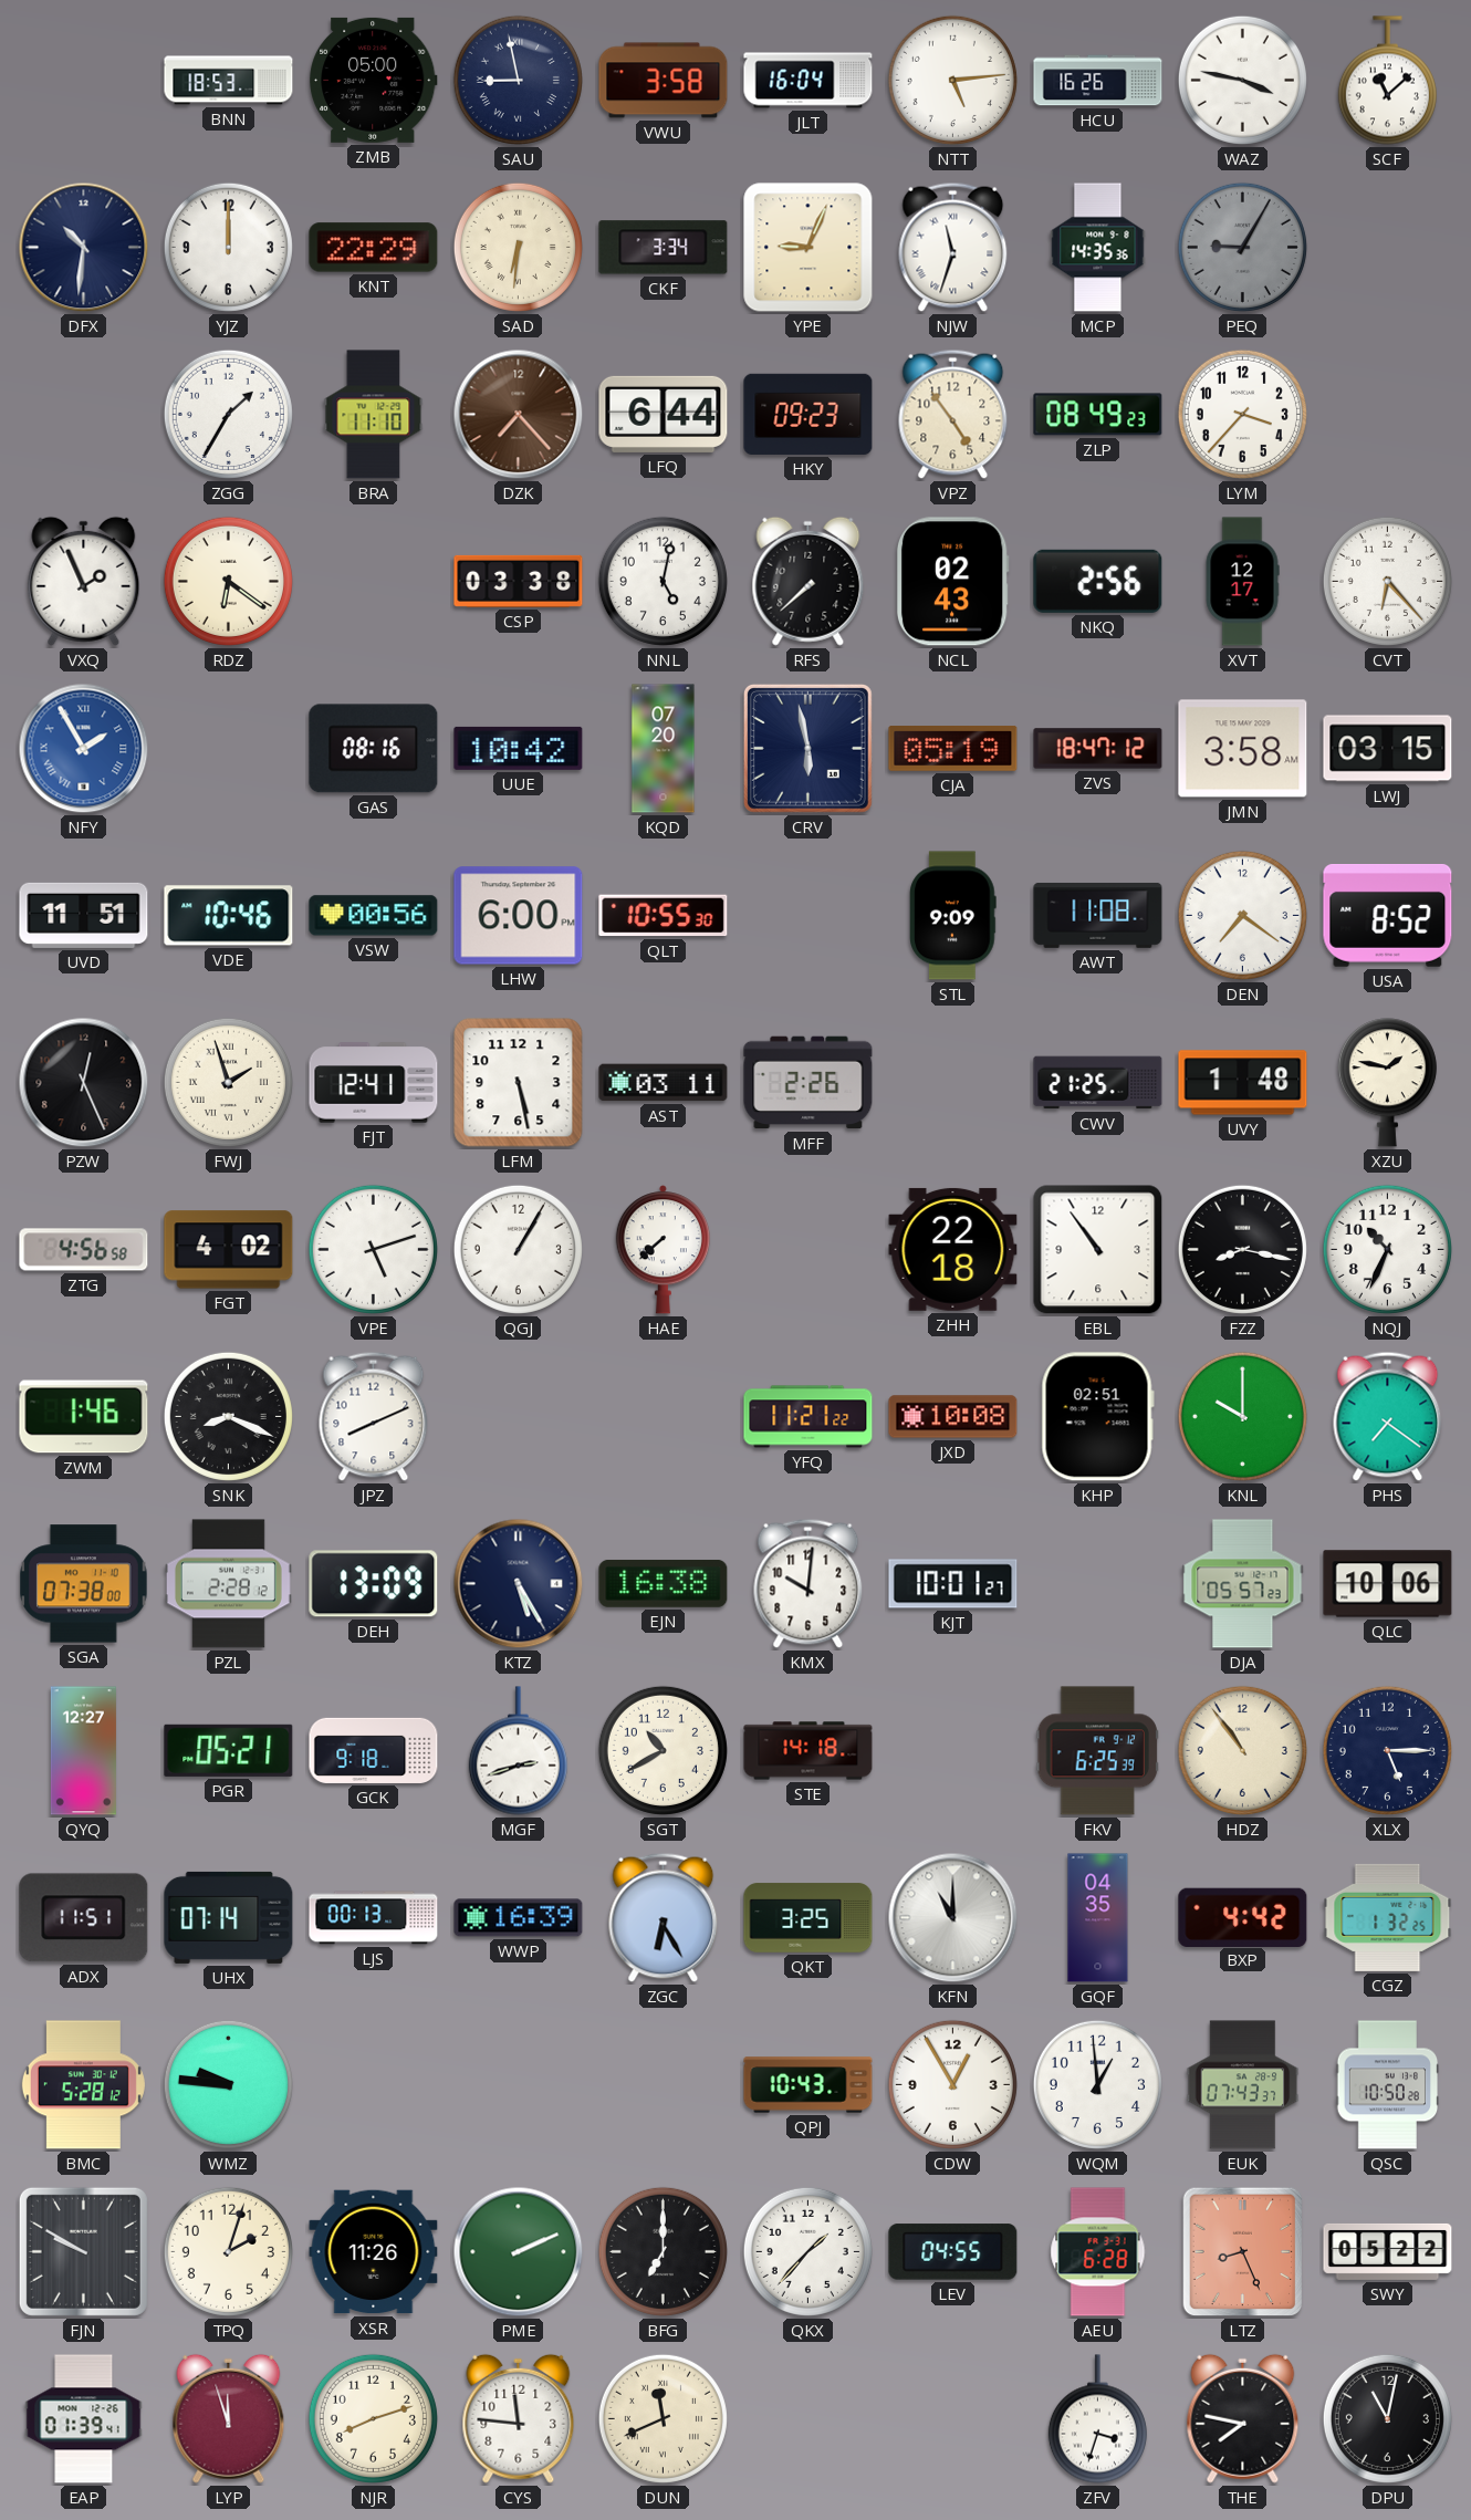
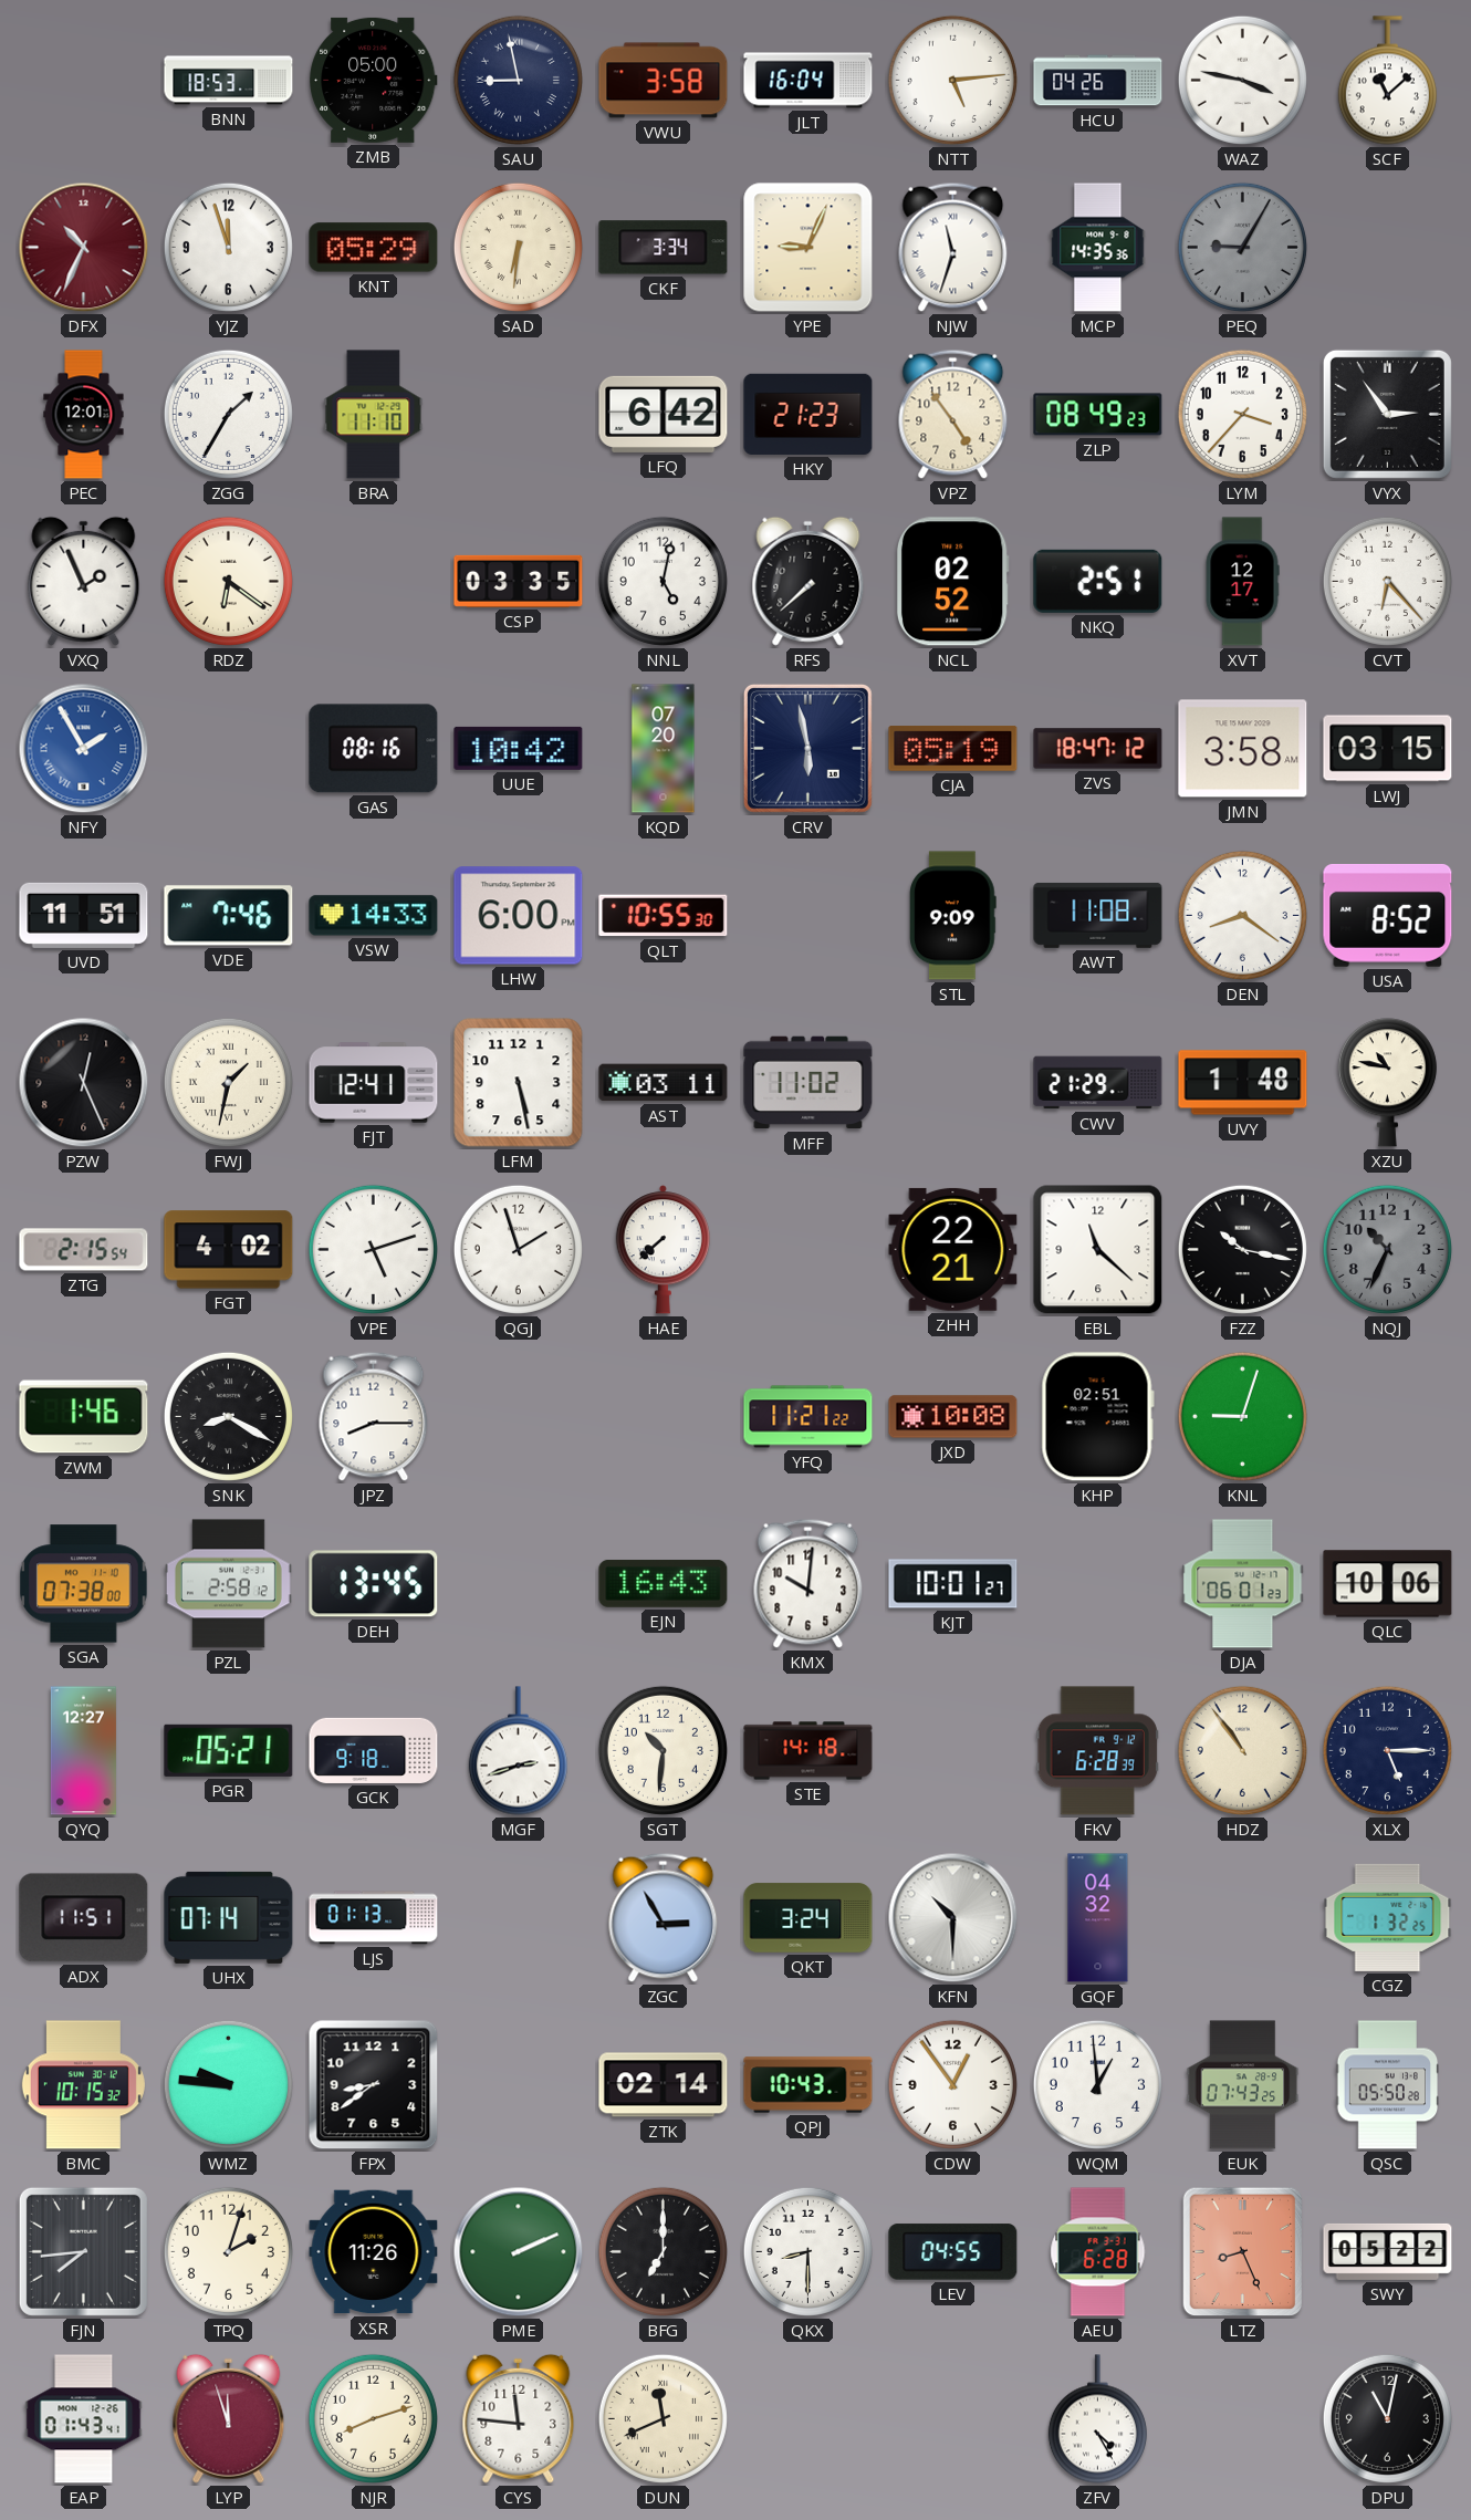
HCU: 16:26 -> 04:26
DFX: 10:31 -> 10:34
DFX dial: navy -> burgundy
YJZ: 12:00 -> 11:57
KNT: 22:29 -> 05:29
PEC: none -> 12:01
DZK: 7:23 -> none
LFQ: 6:44 -> 6:42
HKY: 09:23 -> 21:23
VYX: none -> 2:54
CSP: 03:38 -> 03:35
NCL: 02:43 -> 02:52
NKQ: 2:56 -> 2:51
VDE: 10:46 -> 7:46
VSW: 00:56 -> 14:33
DEN: 7:21 -> 8:21
FWJ: 1:57 -> 1:32
MFF: 2:26 -> 11:02
CWV: 21:25 -> 21:29
XZU: 1:47 -> 10:47
ZTG: 4:56 -> 2:15
QGJ: 1:05 -> 1:57
ZHH: 22:18 -> 22:21
EBL: 10:54 -> 11:22
FZZ: 8:17 -> 10:17
NQJ dial: white -> grey
SNK: 8:19 -> 8:20
JPZ: 8:11 -> 8:15
KNL: 10:00 -> 9:03
PHS: 7:21 -> none
PZL: 2:28 -> 2:58
DEH: 13:09 -> 13:45
KTZ: 5:25 -> none
EJN: 16:38 -> 16:43
DJA: 05:57 -> 06:01
SGT: 10:40 -> 10:31
FKV: 6:25 -> 6:28
LJS: 00:13 -> 01:13
WWP: 16:39 -> none
ZGC: 6:25 -> 2:55
QKT: 3:25 -> 3:24
KFN: 11:00 -> 10:30
GQF: 04:35 -> 04:32
BXP: 4:42 -> none
BMC: 5:28 -> 10:15
FPX: none -> 8:39
ZTK: none -> 02:14
CDW: 12:55 -> 12:54
EUK: 07:43:37 -> 07:43:25
QSC: 10:50 -> 05:50
FJN: 9:50 -> 7:44
QKX: 1:37 -> 8:30
EAP: 01:39 -> 01:43
ZFV: 3:33 -> 4:25
THE: 7:47 -> none
